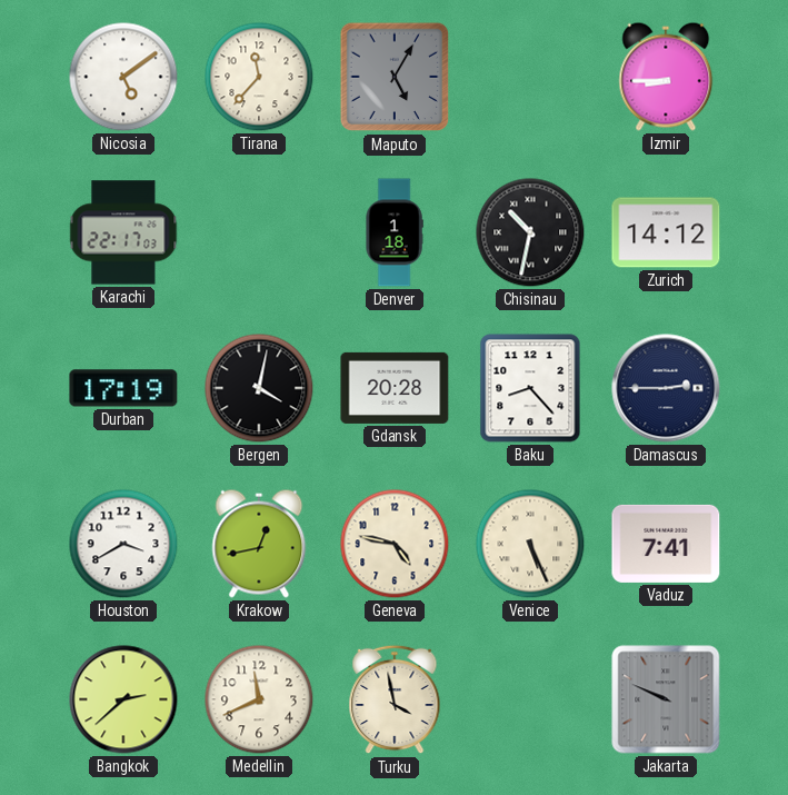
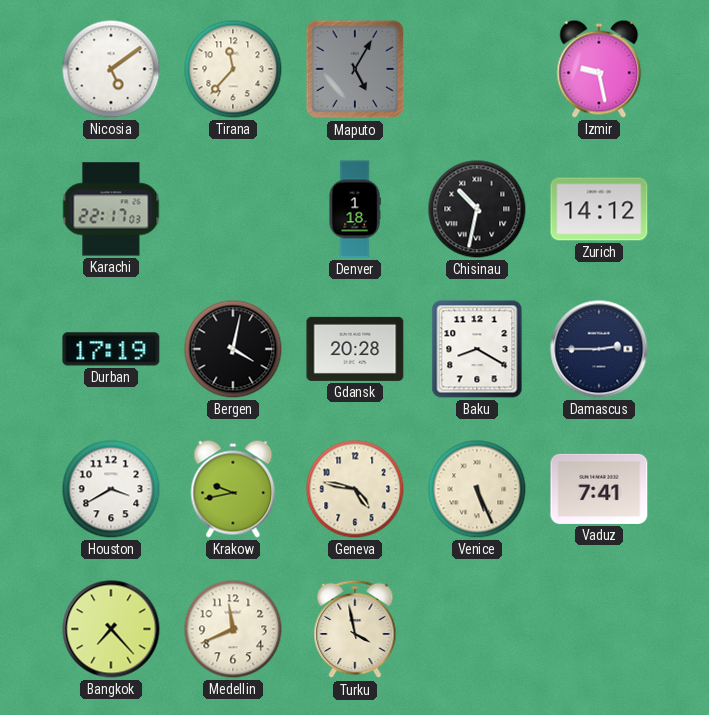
Izmir: 8:45 -> 9:28
Baku: 8:23 -> 8:20
Krakow: 12:43 -> 9:43
Bangkok: 2:38 -> 7:23
Jakarta: 9:49 -> none
